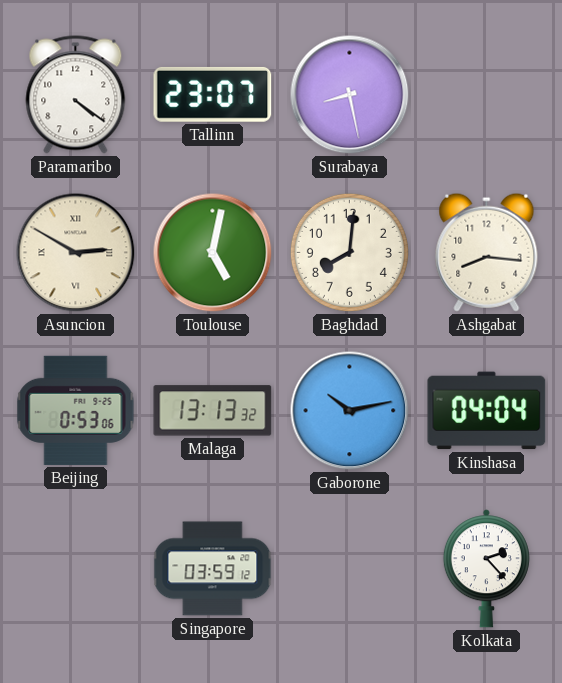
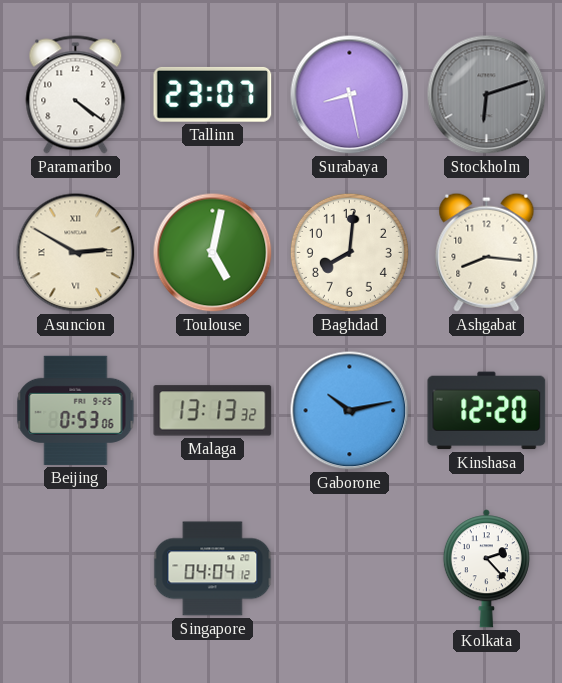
Stockholm: none -> 6:12
Kinshasa: 04:04 -> 12:20
Singapore: 03:59 -> 04:04
